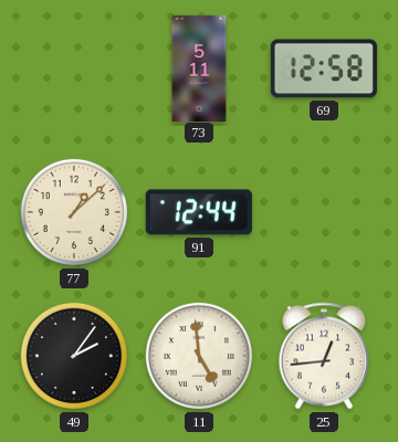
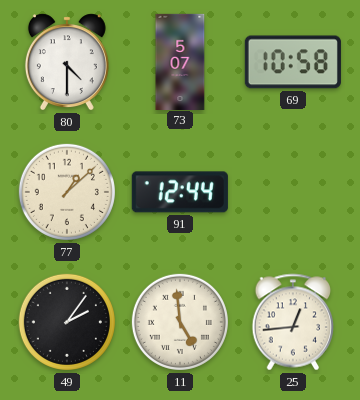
80: none -> 4:30
73: 5:11 -> 5:07
69: 12:58 -> 10:58
